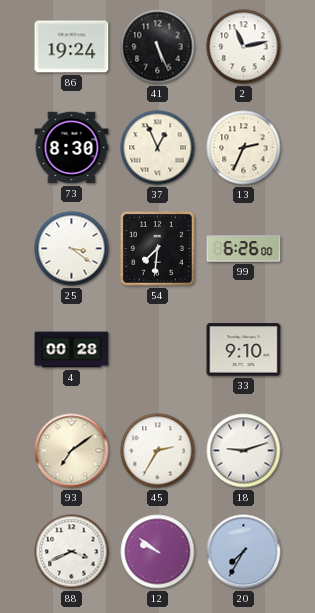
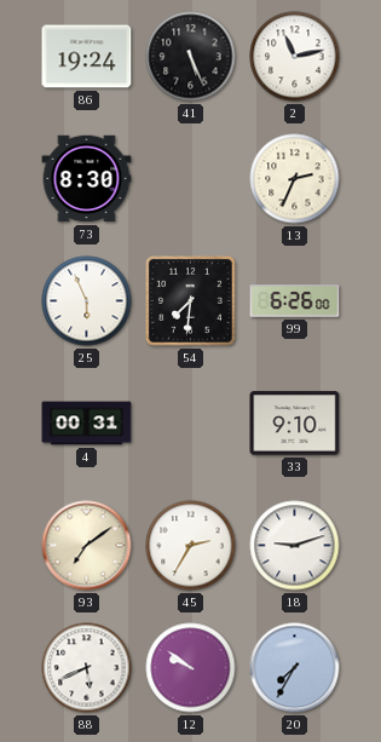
37: 12:56 -> none
25: 3:21 -> 5:56
4: 00:28 -> 00:31
88: 3:41 -> 5:41
